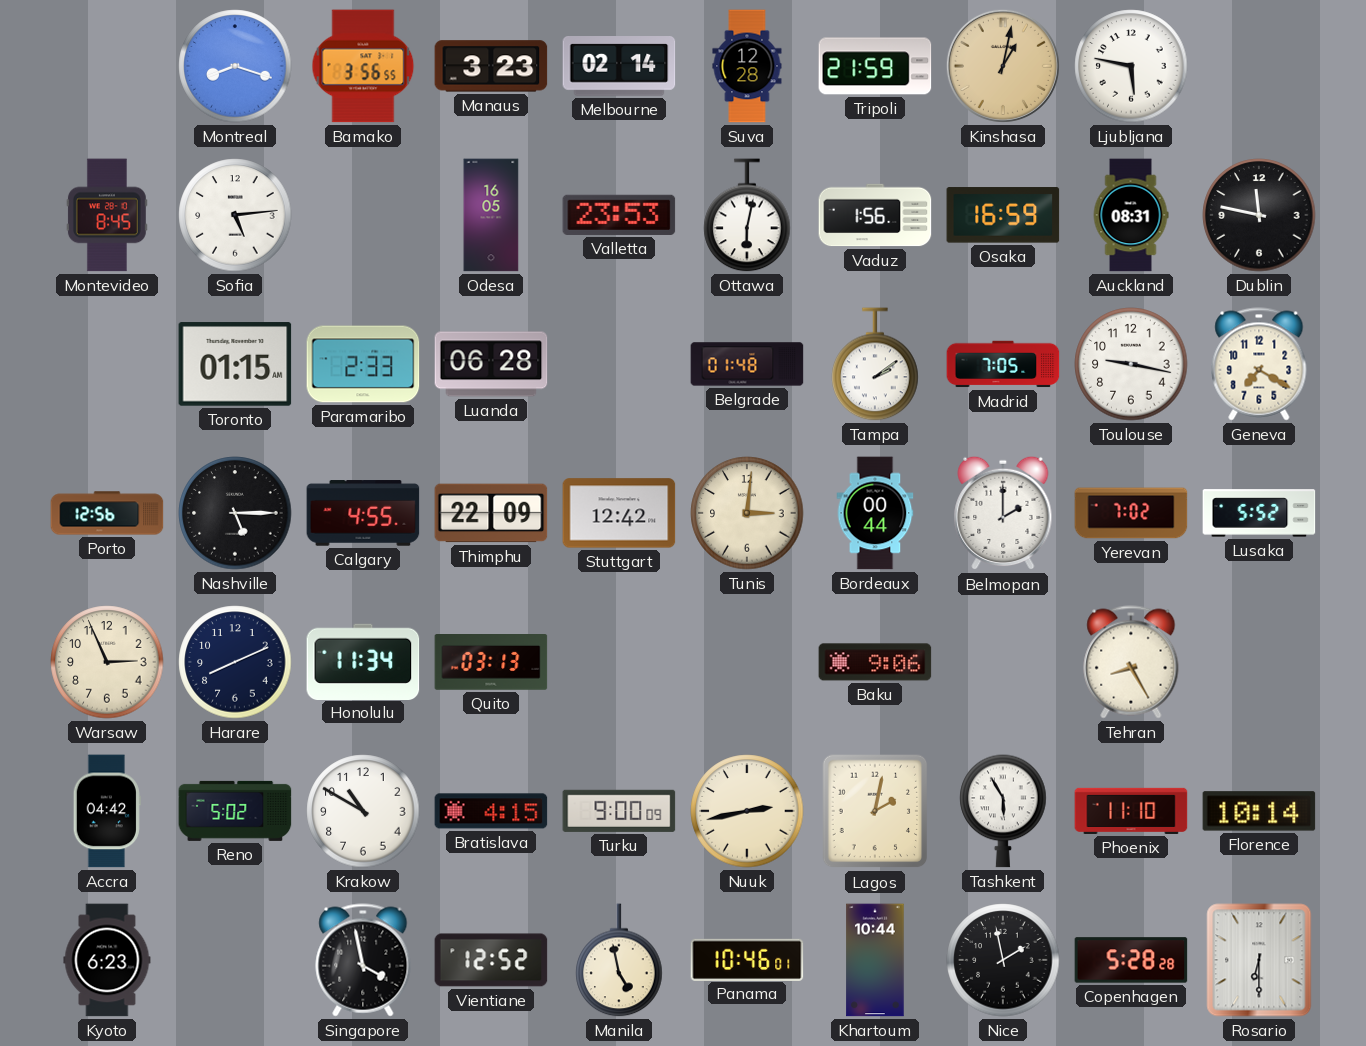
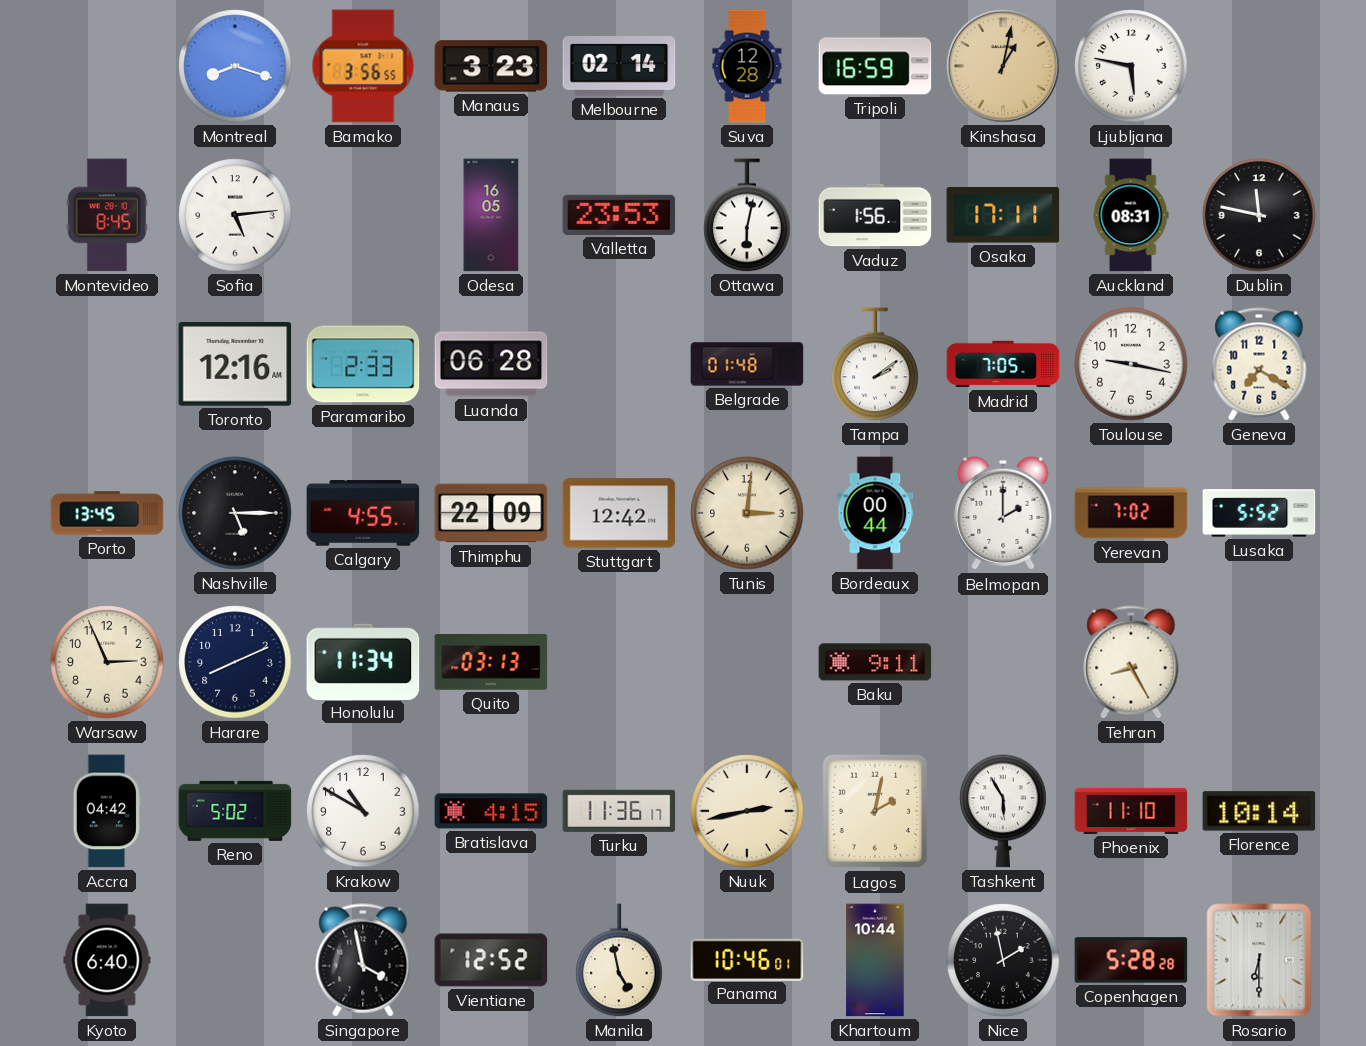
Tripoli: 21:59 -> 16:59
Osaka: 16:59 -> 17:11
Toronto: 01:15 -> 12:16
Porto: 12:56 -> 13:45
Baku: 9:06 -> 9:11
Turku: 9:00 -> 11:36
Kyoto: 6:23 -> 6:40
